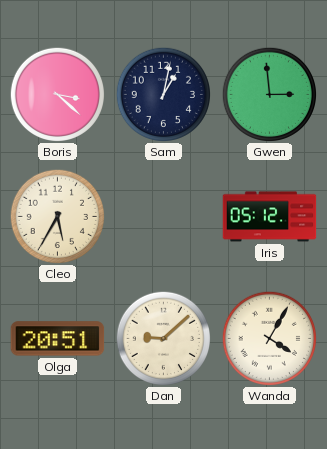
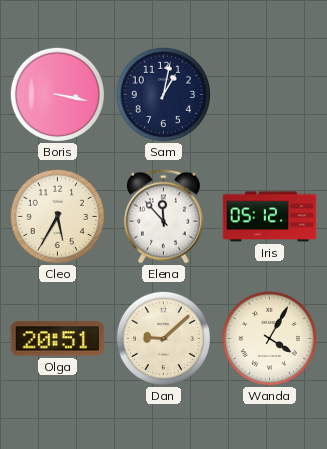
Boris: 3:22 -> 3:17
Gwen: 2:59 -> none
Elena: none -> 11:53
